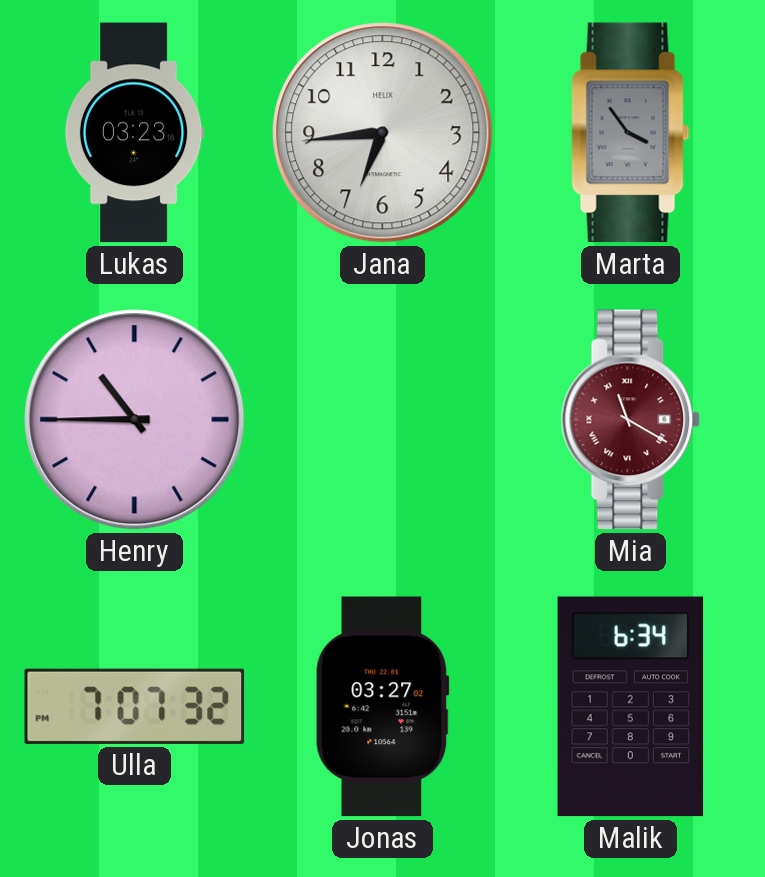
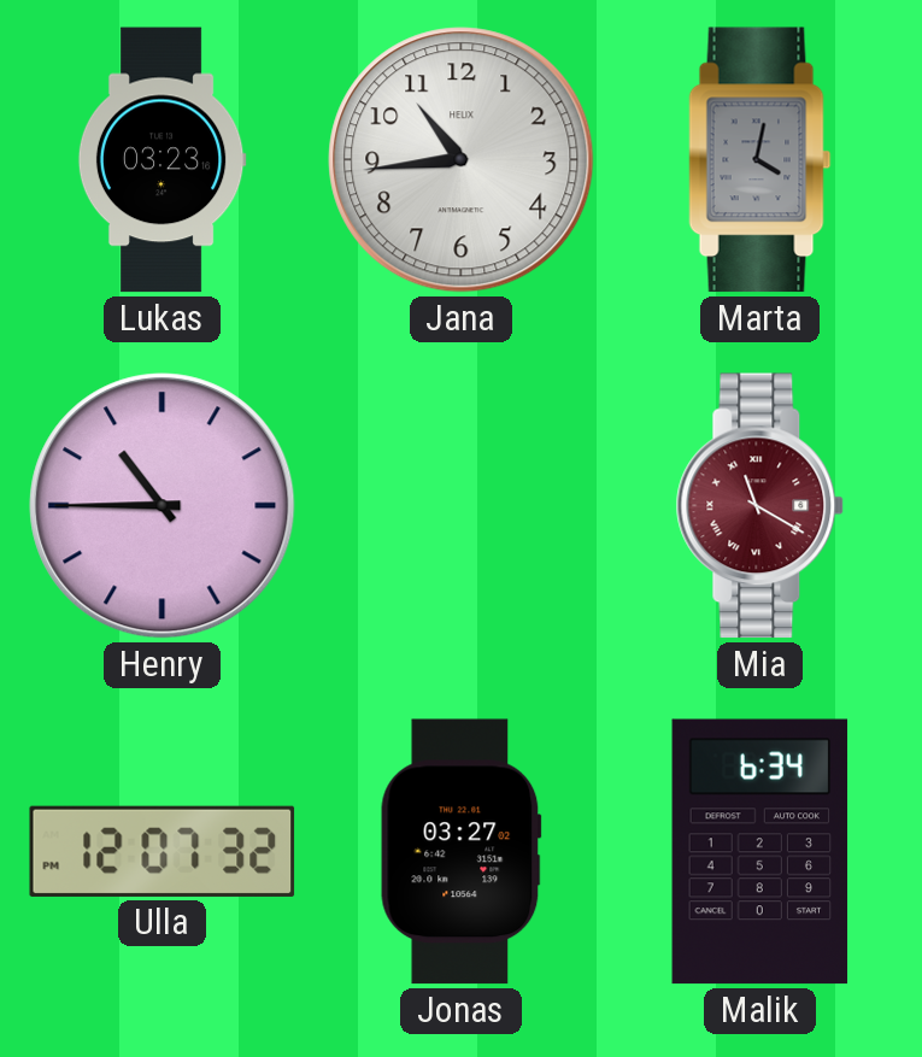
Jana: 6:44 -> 10:44
Marta: 3:54 -> 4:02
Ulla: 7:07 -> 12:07
